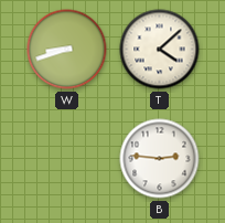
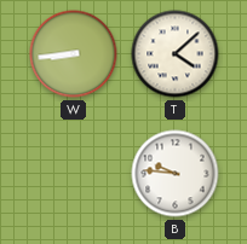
W: 8:42 -> 8:44
B: 2:46 -> 9:46
